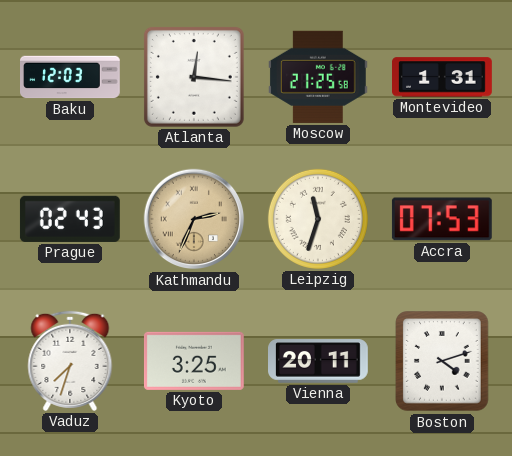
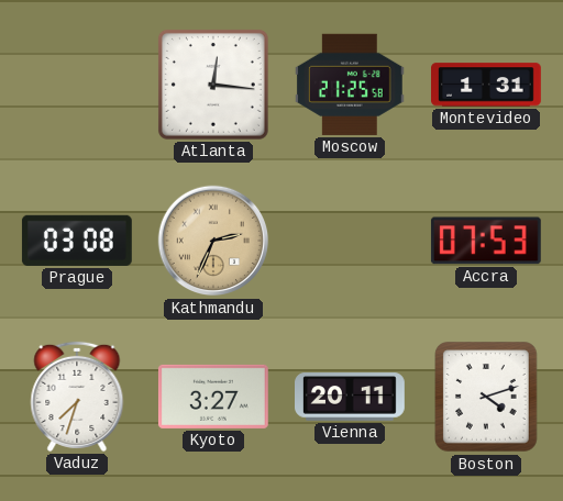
Baku: 12:03 -> none
Prague: 02:43 -> 03:08
Leipzig: 11:33 -> none
Kyoto: 3:25 -> 3:27
